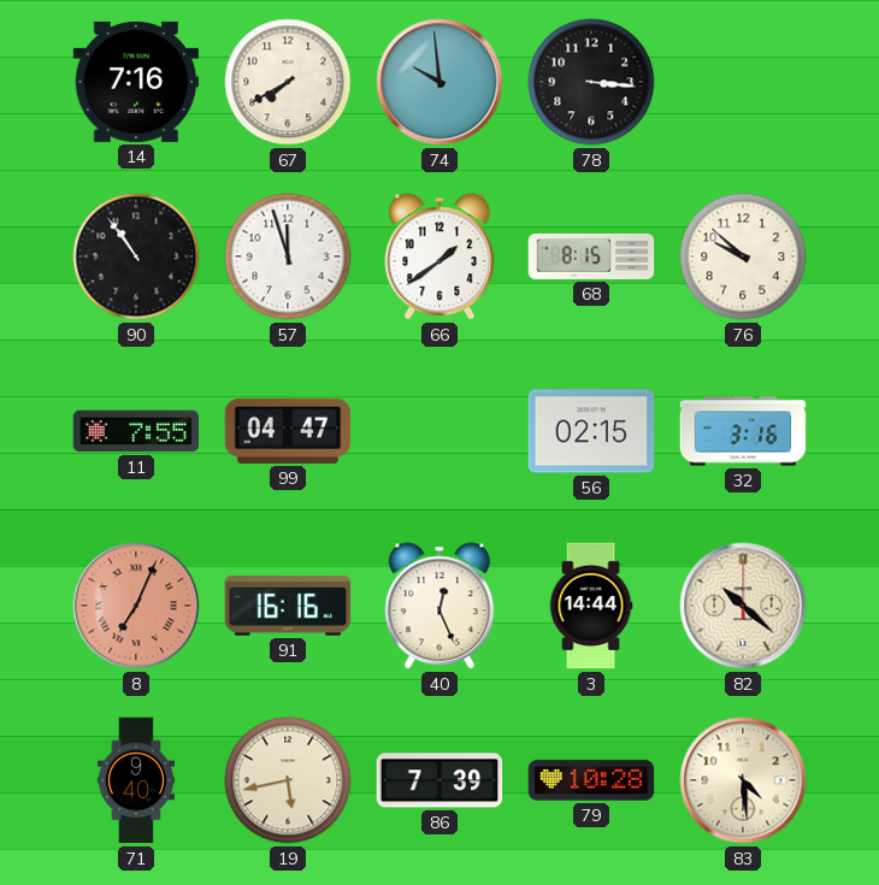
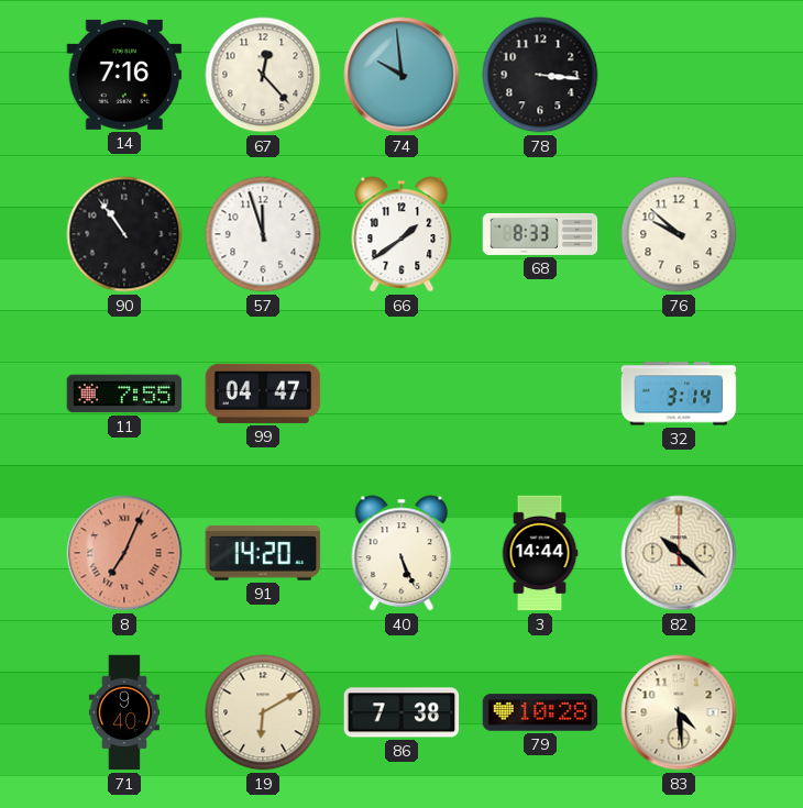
67: 7:40 -> 12:23
68: 8:15 -> 8:33
56: 02:15 -> none
32: 3:16 -> 3:14
91: 16:16 -> 14:20
40: 12:26 -> 5:26
19: 5:43 -> 6:10
86: 7:39 -> 7:38
